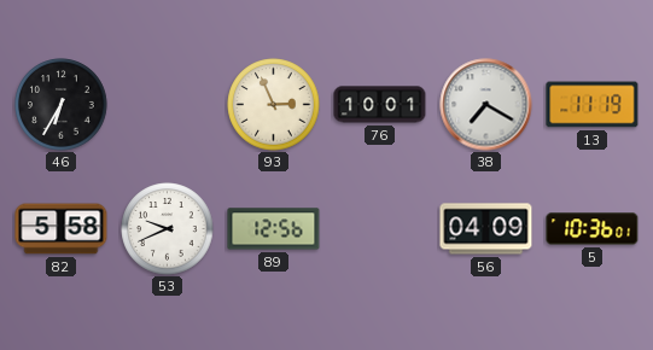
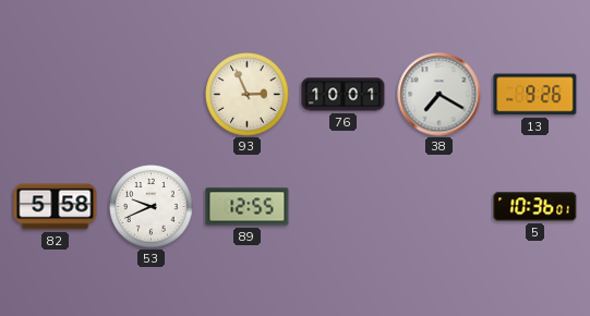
46: 6:35 -> none
13: 11:19 -> 9:26
89: 12:56 -> 12:55
56: 04:09 -> none
